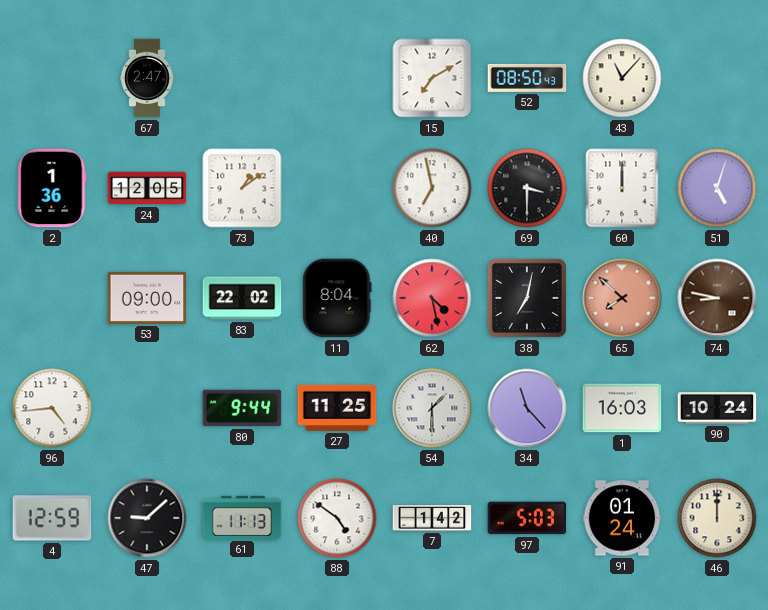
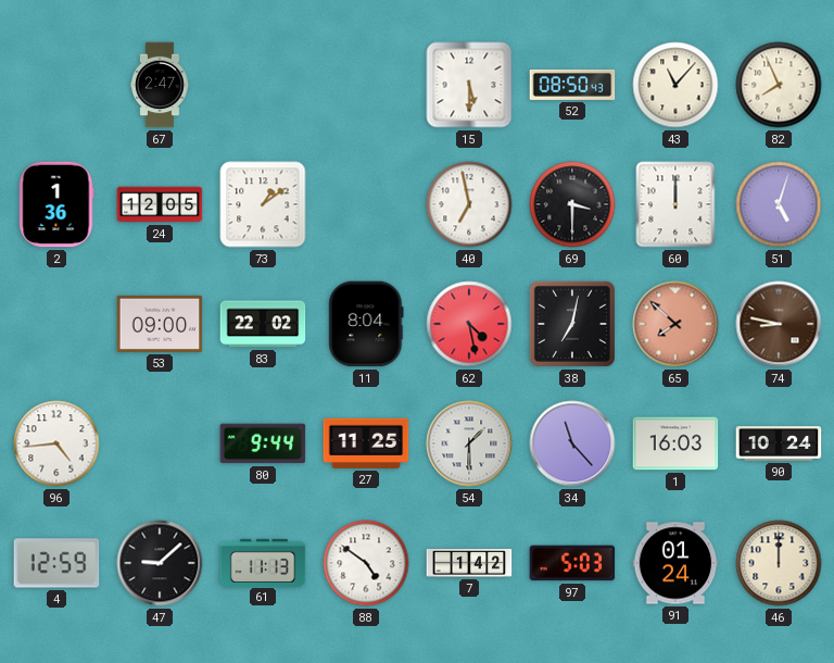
15: 7:10 -> 5:30
82: none -> 7:56
